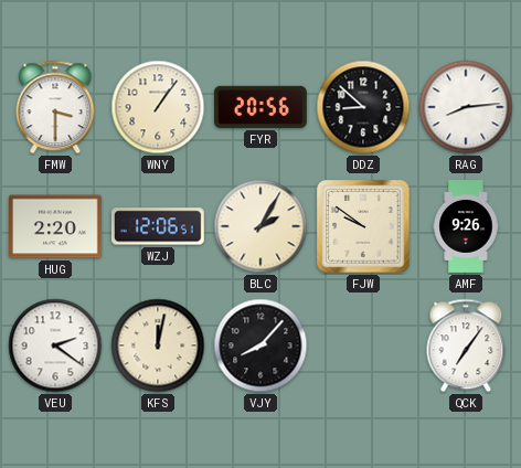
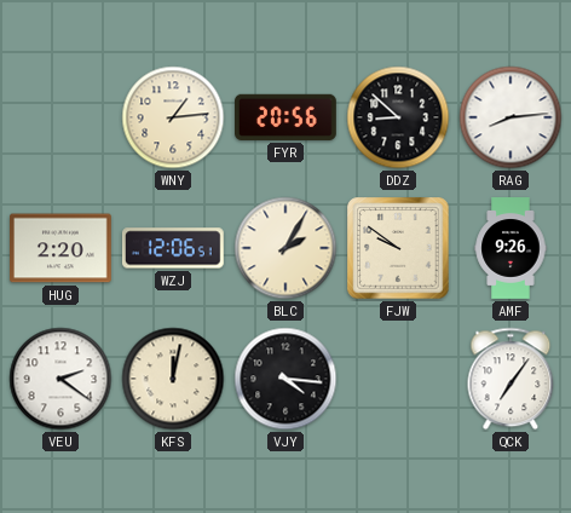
FMW: 3:30 -> none
WNY: 1:06 -> 1:14
VJY: 8:07 -> 4:16
